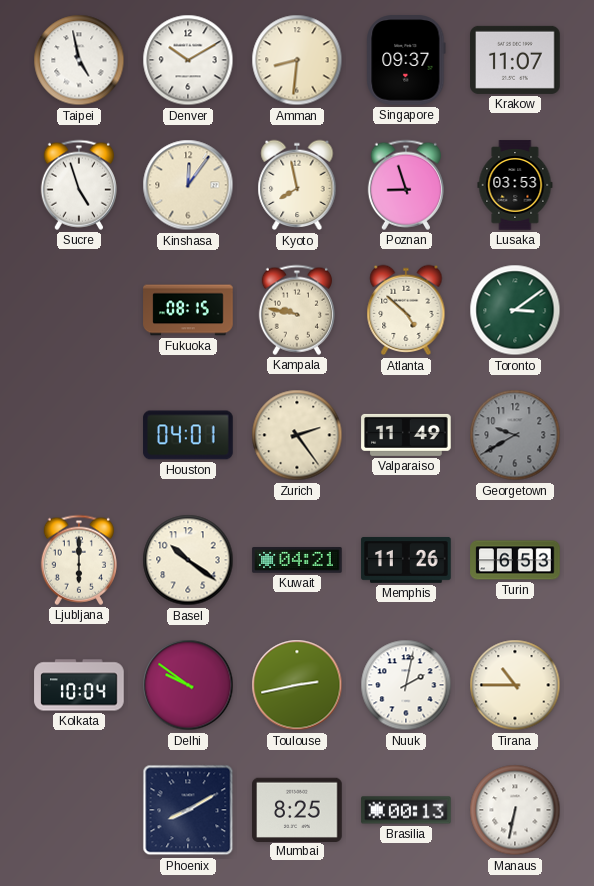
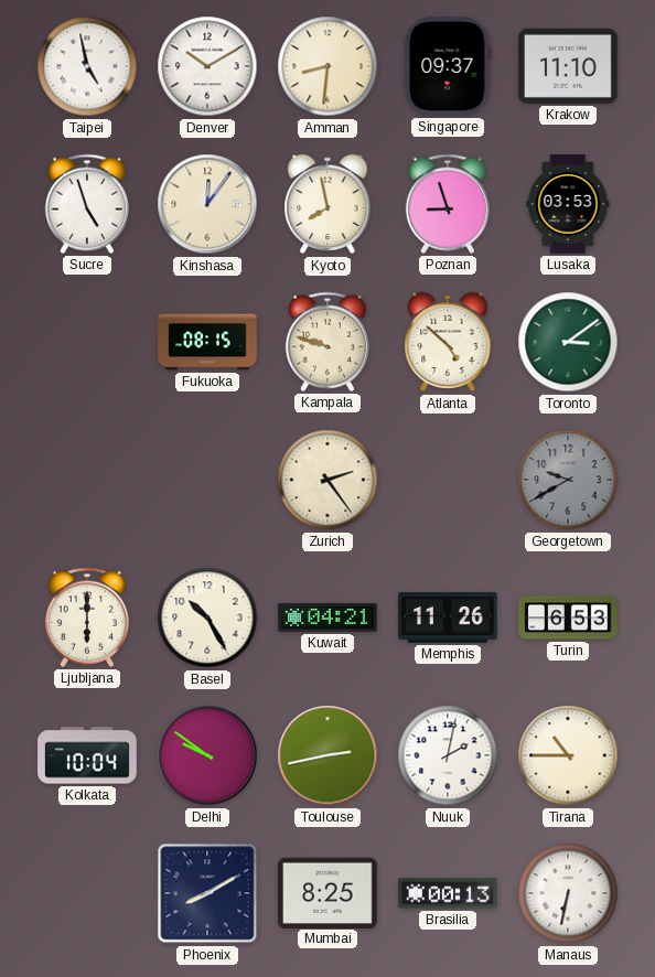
Krakow: 11:07 -> 11:10
Kampala: 9:47 -> 9:48
Houston: 04:01 -> none
Valparaiso: 11:49 -> none
Basel: 10:21 -> 10:25
